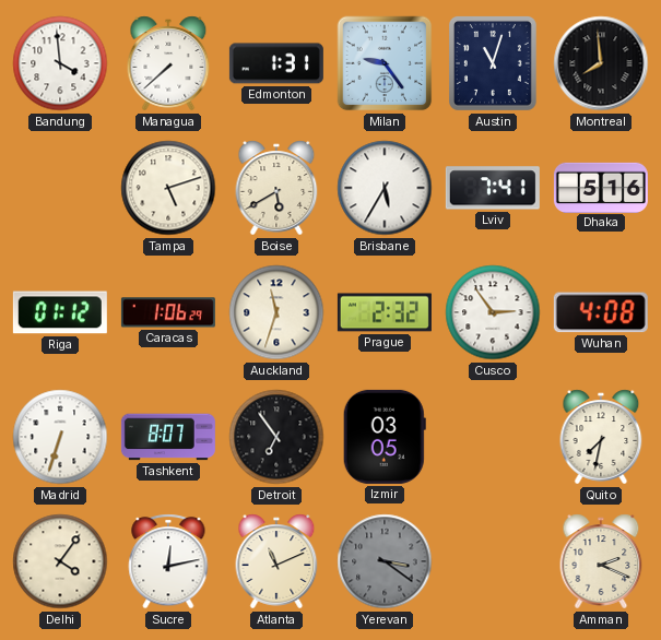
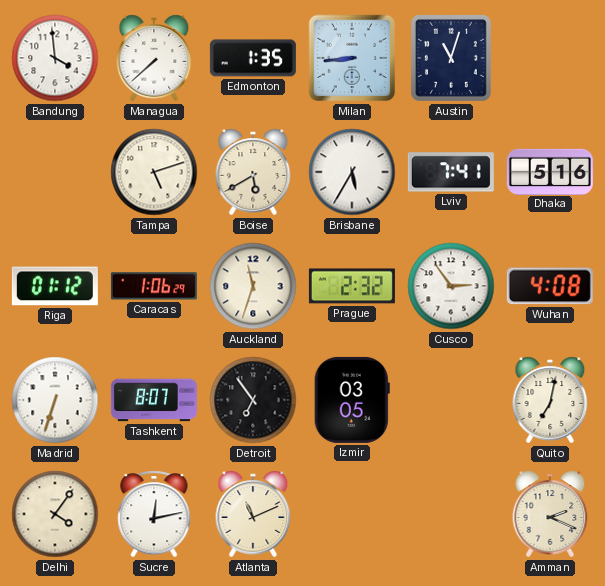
Edmonton: 1:31 -> 1:35
Milan: 9:24 -> 8:44
Montreal: 7:59 -> none
Quito: 7:32 -> 7:02
Yerevan: 3:21 -> none
